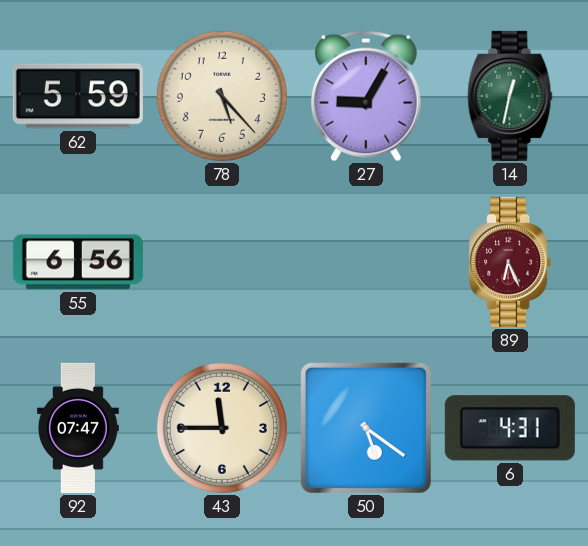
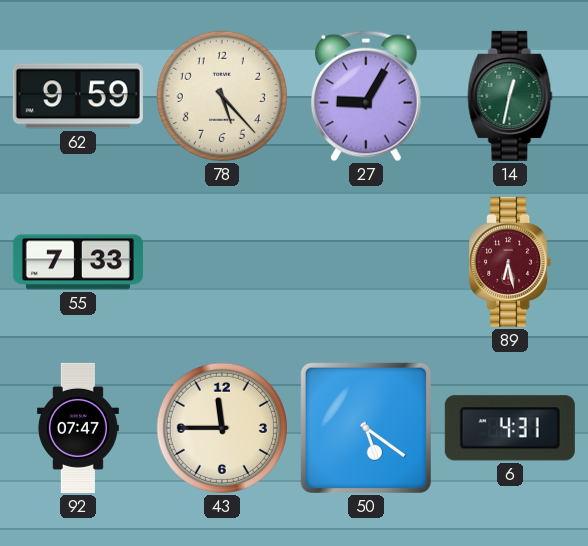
62: 5:59 -> 9:59
55: 6:56 -> 7:33
89: 6:26 -> 6:28
